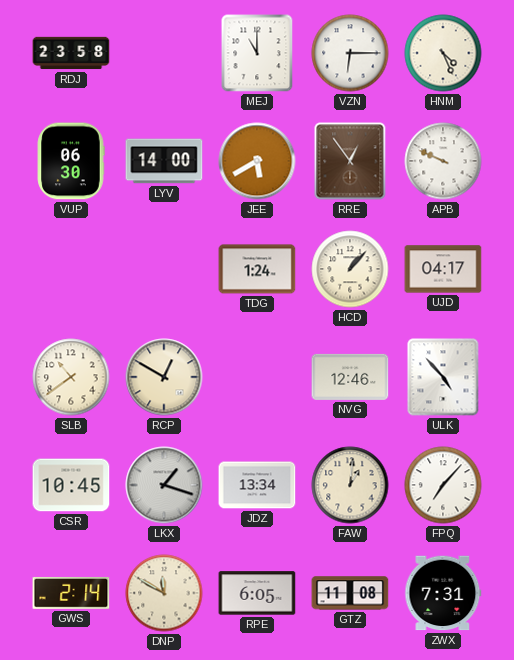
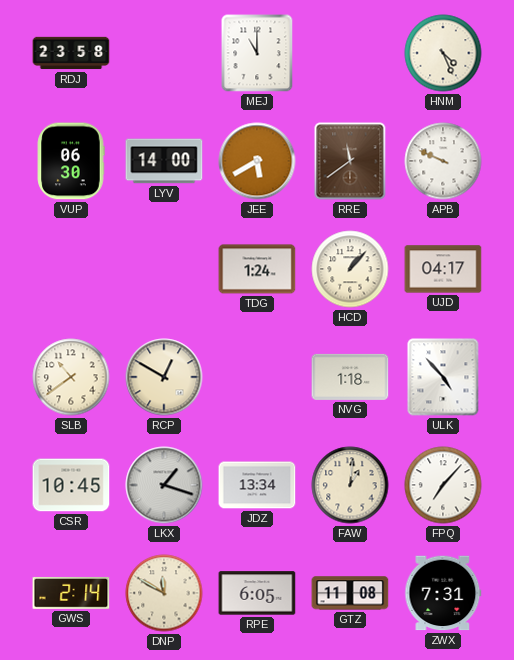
VZN: 6:15 -> none
RRE: 12:54 -> 11:39
NVG: 12:46 -> 1:18
